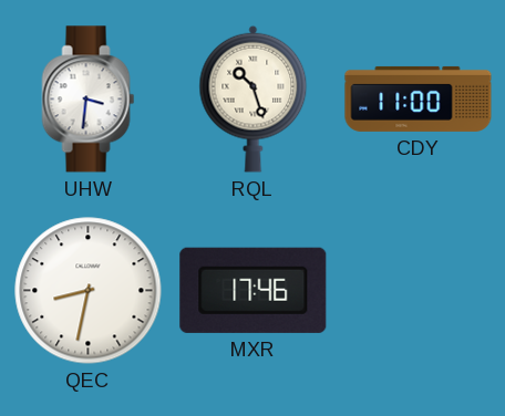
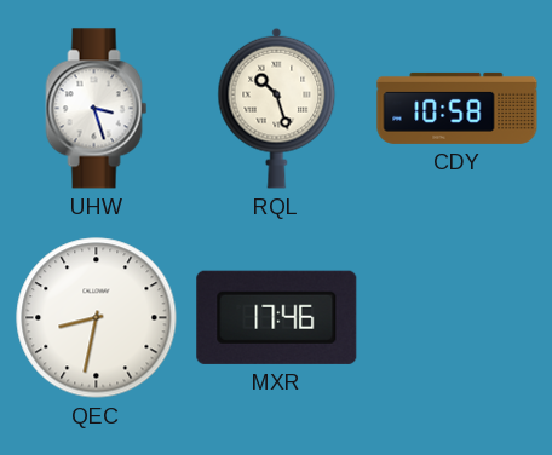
UHW: 3:31 -> 3:27
CDY: 11:00 -> 10:58
